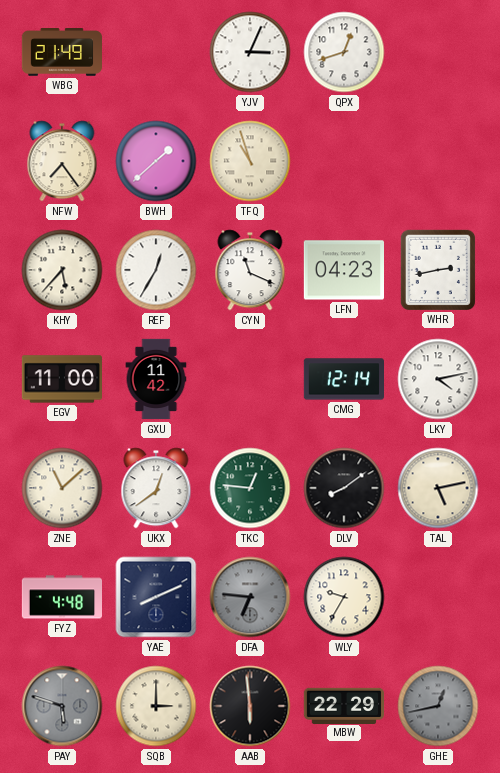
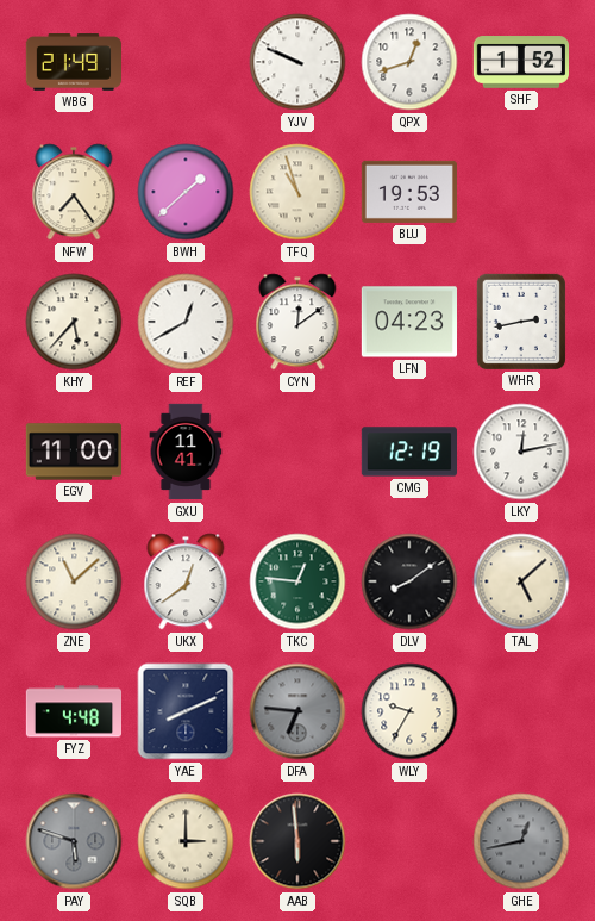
YJV: 3:04 -> 9:49
SHF: none -> 1:52
BLU: none -> 19:53
REF: 12:35 -> 12:40
CYN: 11:19 -> 12:09
GXU: 11:42 -> 11:41
CMG: 12:14 -> 12:19
LKY: 4:13 -> 12:13
TAL: 5:13 -> 5:08
MBW: 22:29 -> none
